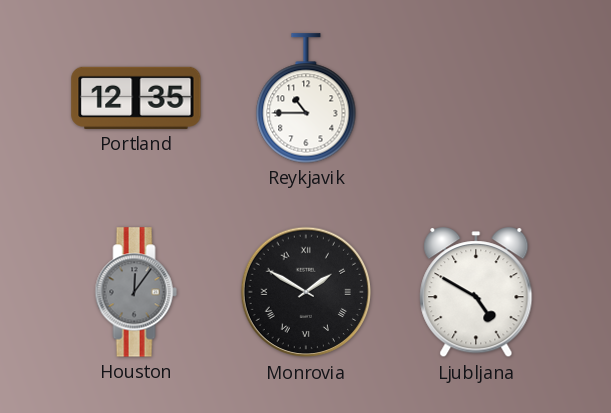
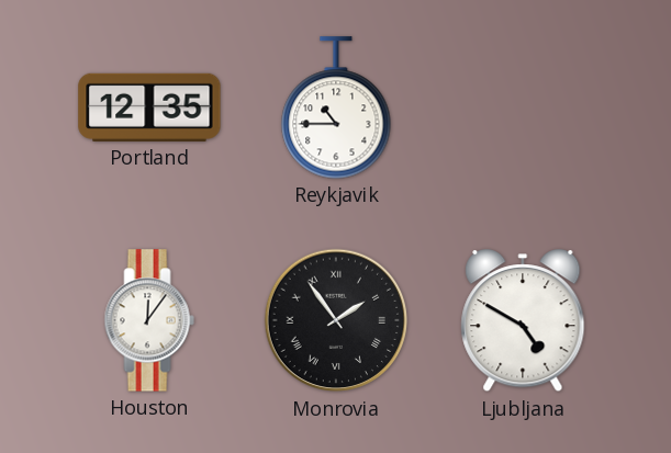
Houston dial: grey -> white
Monrovia: 1:50 -> 1:54
